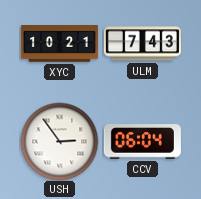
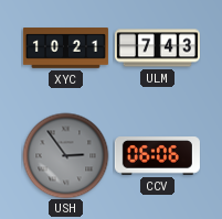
USH dial: white -> grey
CCV: 06:04 -> 06:06
